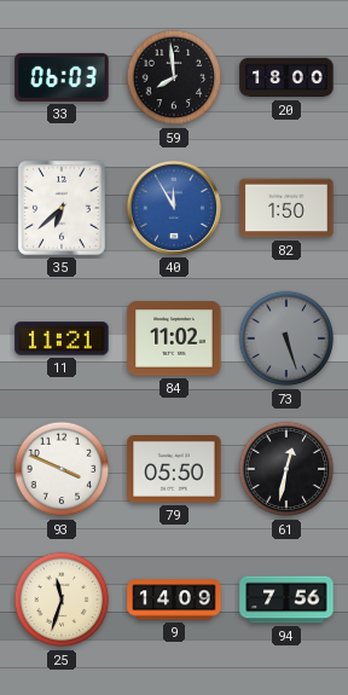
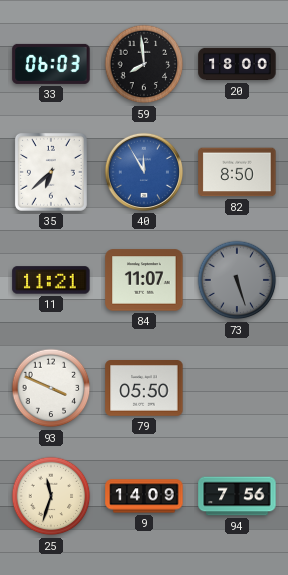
82: 1:50 -> 8:50
84: 11:02 -> 11:07
61: 12:32 -> none
